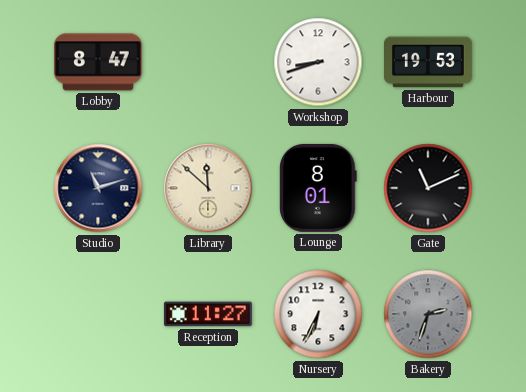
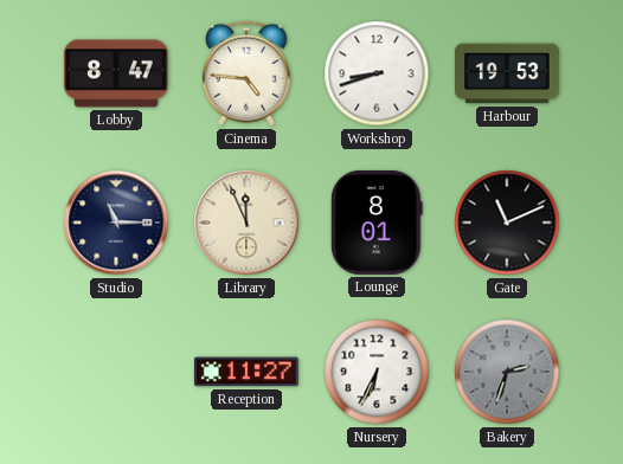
Cinema: none -> 4:46
Studio: 11:12 -> 11:15
Library: 11:52 -> 11:56
